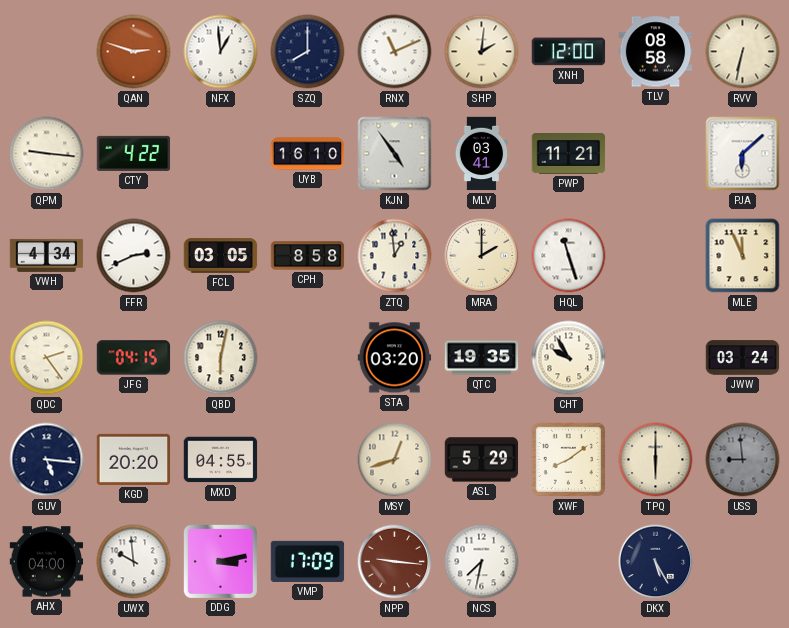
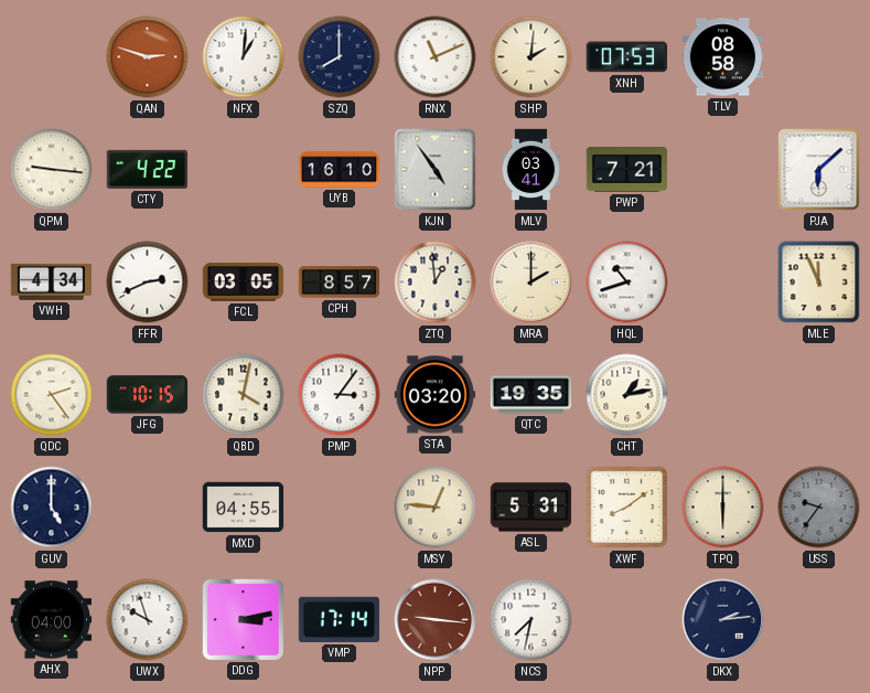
NFX: 12:59 -> 1:01
XNH: 12:00 -> 07:53
RVV: 6:32 -> none
PWP: 11:21 -> 7:21
CPH: 8:58 -> 8:57
HQL: 11:27 -> 10:42
JFG: 04:15 -> 10:15
QBD: 6:02 -> 4:02
PMP: none -> 3:06
CHT: 9:55 -> 1:13
JWW: 03:24 -> none
GUV: 5:16 -> 5:00
KGD: 20:20 -> none
MSY: 12:42 -> 12:46
ASL: 5:29 -> 5:31
USS: 8:59 -> 9:36
UWX: 9:59 -> 9:57
VMP: 17:09 -> 17:14
DKX: 5:25 -> 2:14
